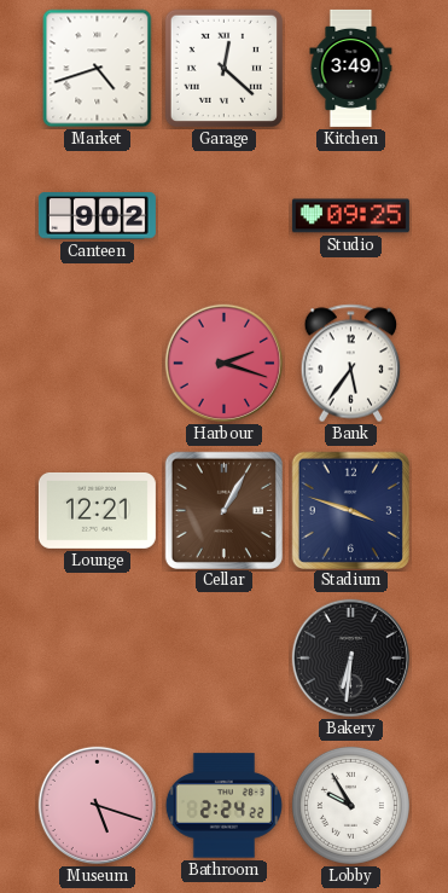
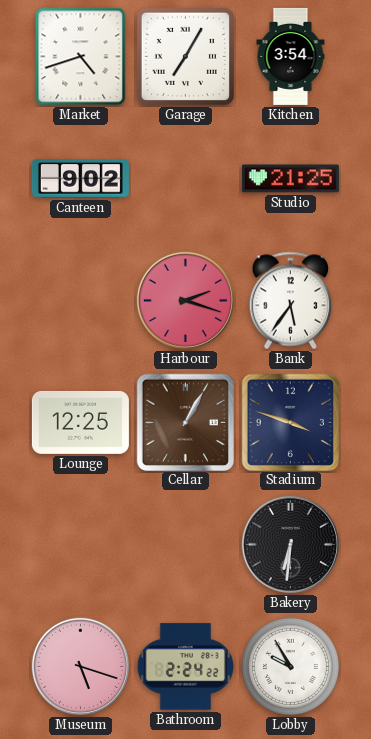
Garage: 12:22 -> 7:05
Kitchen: 3:49 -> 3:54
Studio: 09:25 -> 21:25
Lounge: 12:21 -> 12:25
